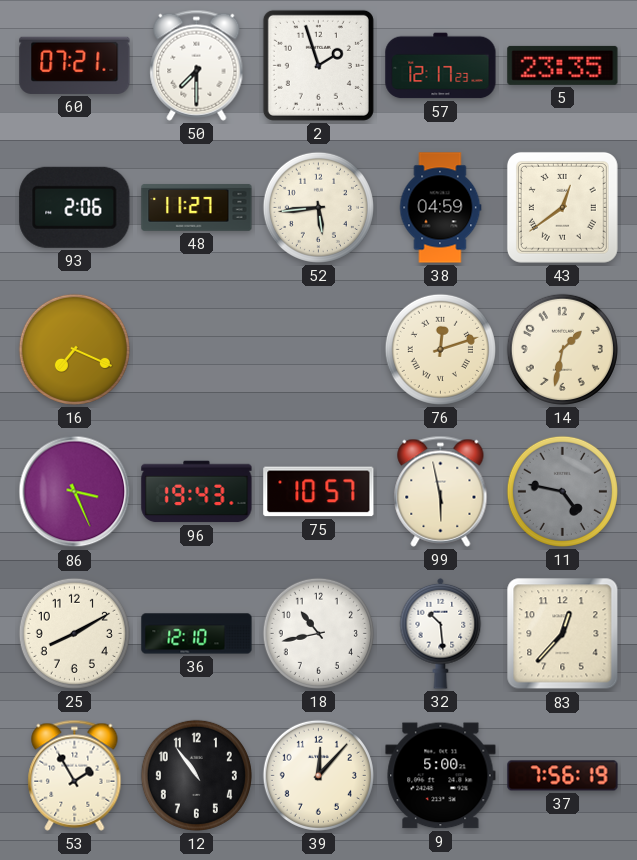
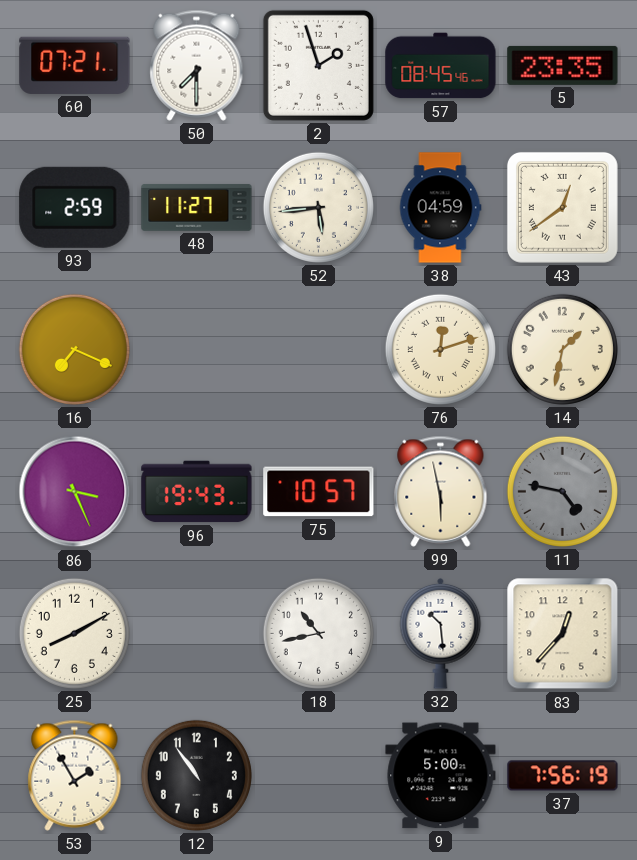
57: 12:17 -> 08:45
93: 2:06 -> 2:59
36: 12:10 -> none
39: 12:07 -> none
